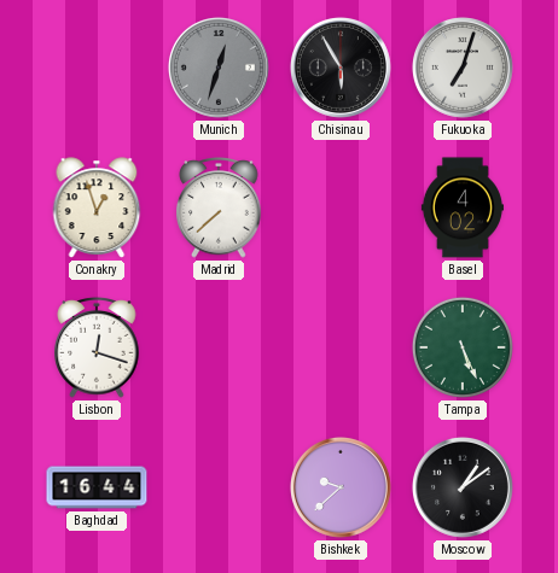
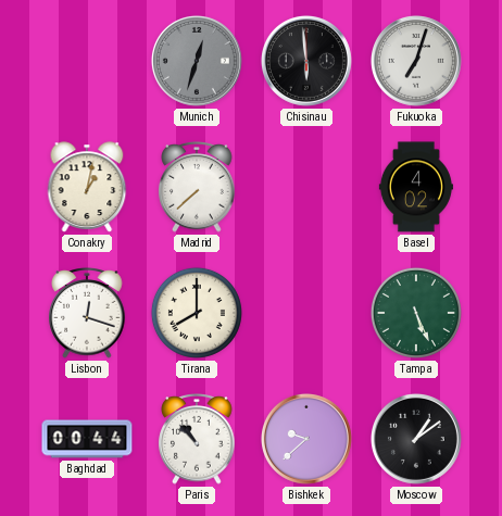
Chisinau: 5:55 -> 5:59
Conakry: 12:57 -> 1:02
Tirana: none -> 8:00
Baghdad: 16:44 -> 00:44
Paris: none -> 10:53
